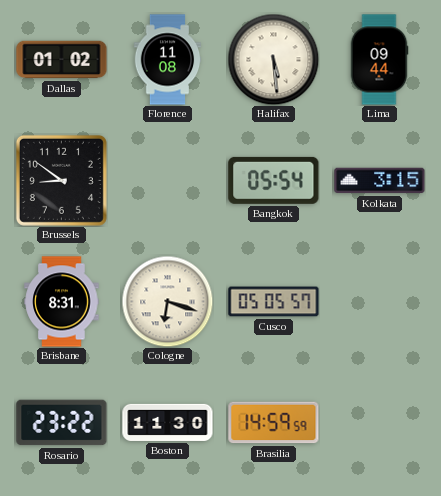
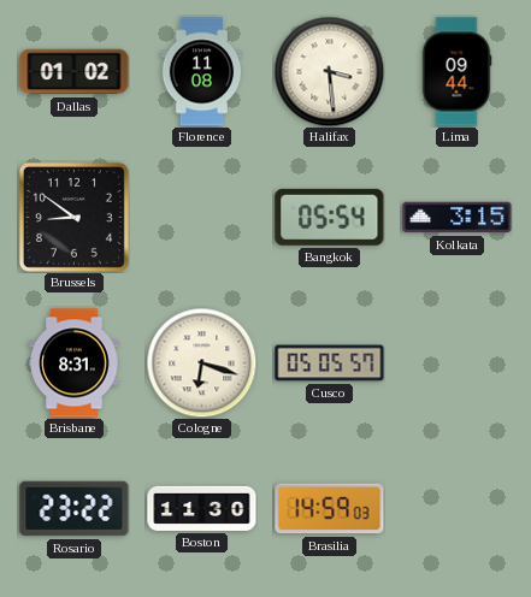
Halifax: 5:29 -> 3:29
Brasilia: 14:59:59 -> 14:59:03
